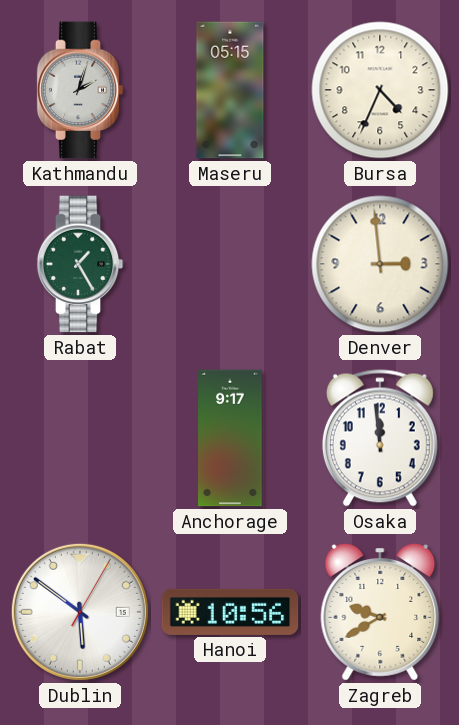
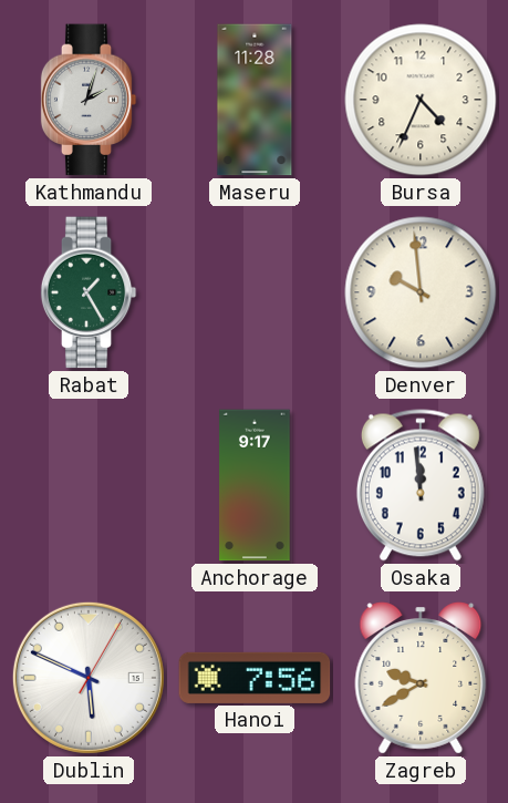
Maseru: 05:15 -> 11:28
Denver: 2:59 -> 9:59
Dublin: 5:51 -> 5:49
Hanoi: 10:56 -> 7:56
